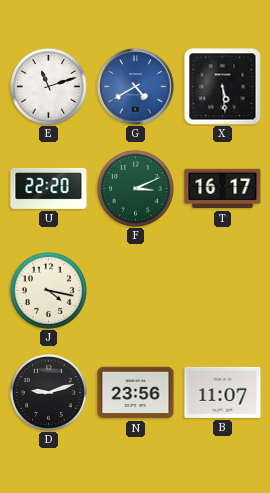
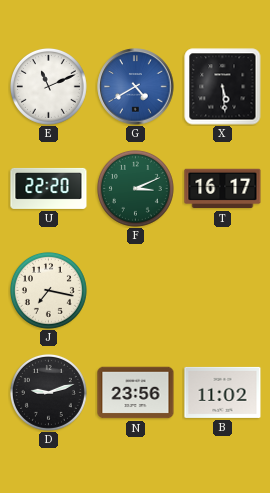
E: 11:12 -> 11:11
J: 4:17 -> 7:17
B: 11:07 -> 11:02
